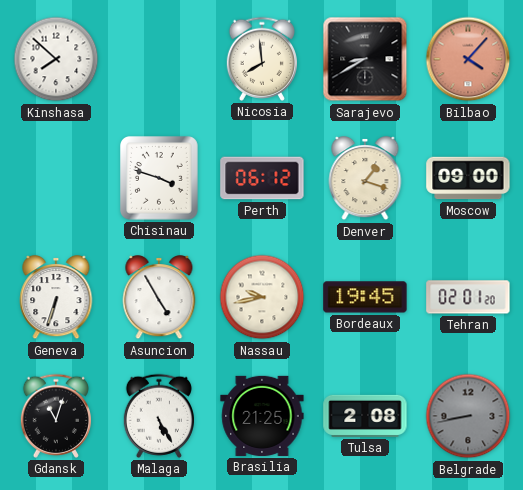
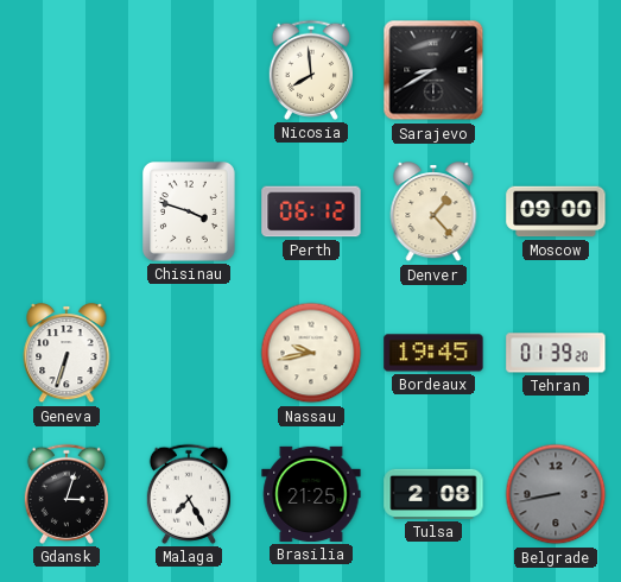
Kinshasa: 7:52 -> none
Bilbao: 4:07 -> none
Denver: 1:18 -> 1:23
Asuncion: 4:55 -> none
Tehran: 02:01 -> 01:39
Gdansk: 11:03 -> 3:03
Malaga: 5:25 -> 7:25
